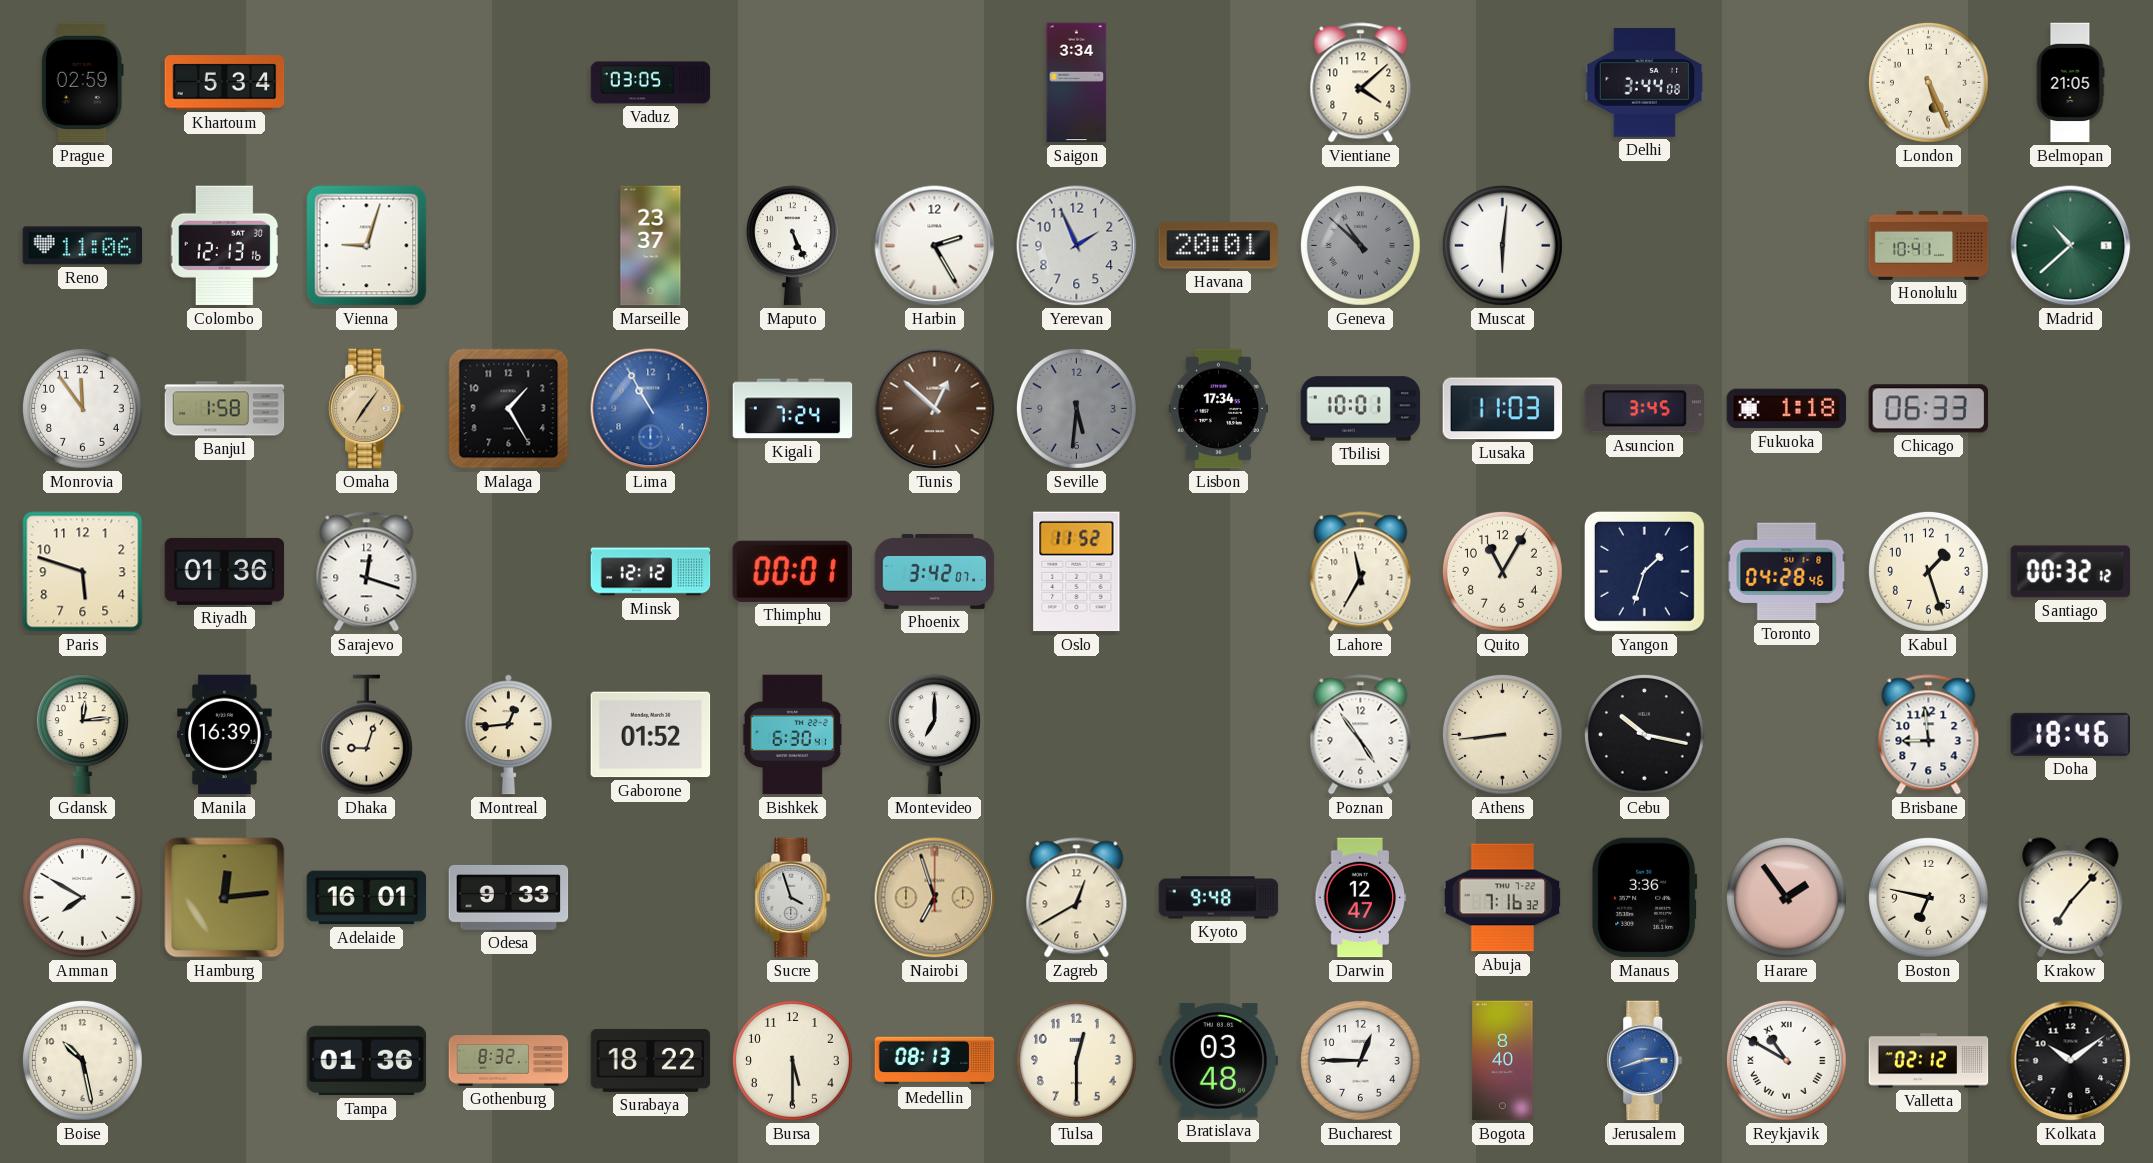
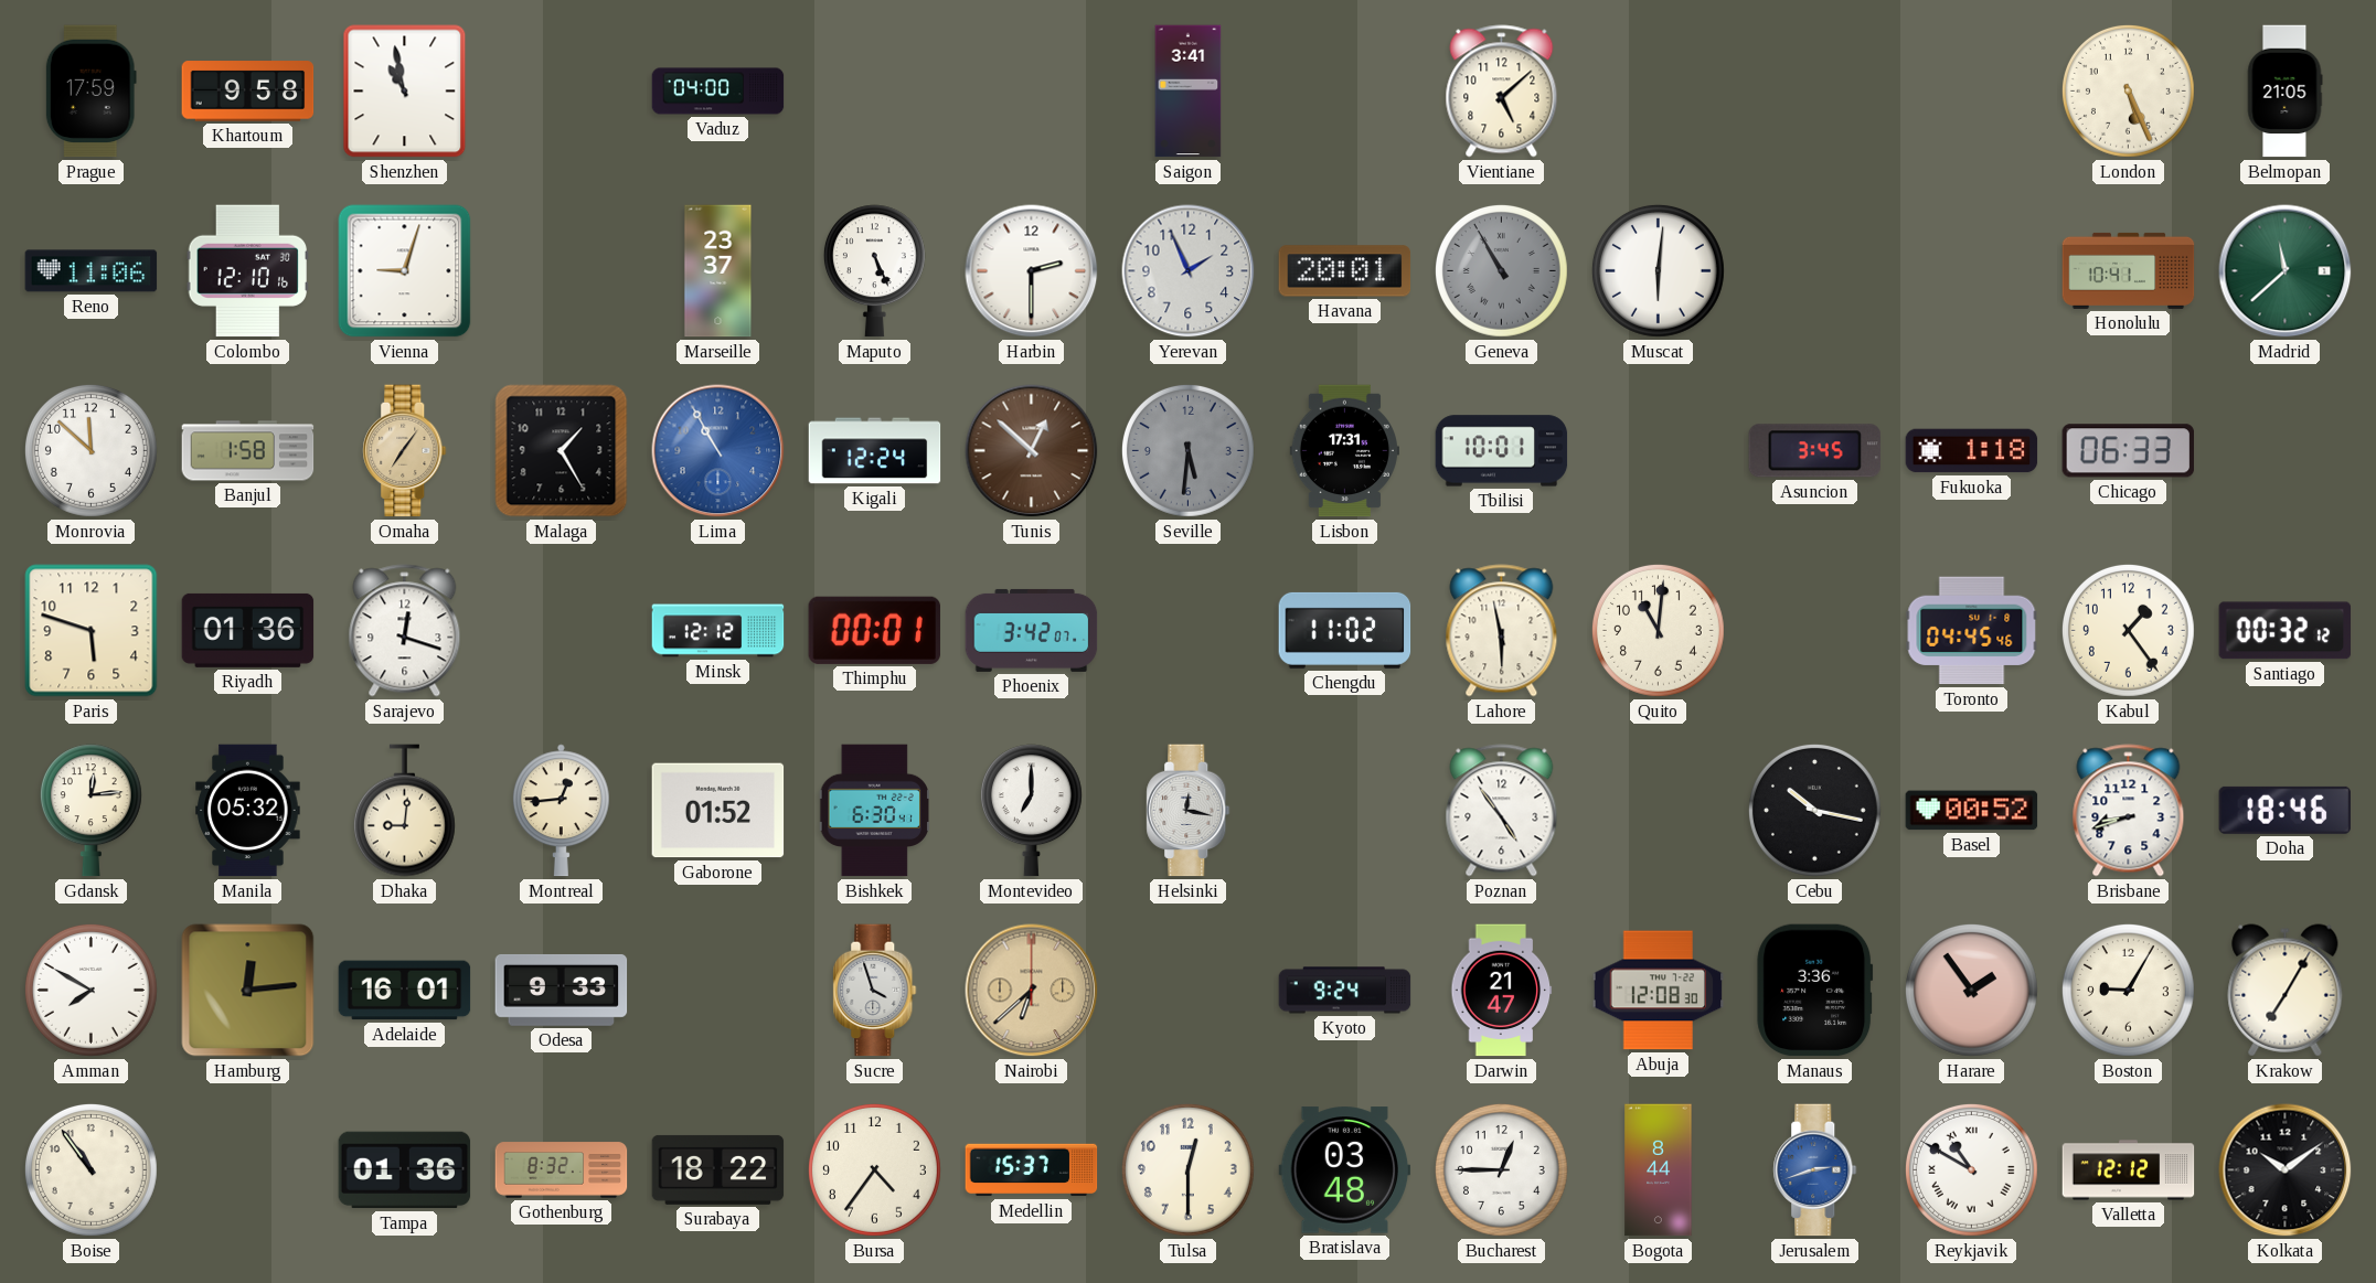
Prague: 02:59 -> 17:59
Khartoum: 5:34 -> 9:58
Shenzhen: none -> 10:58
Vaduz: 03:05 -> 04:00
Saigon: 3:34 -> 3:41
Vientiane: 4:08 -> 5:08
Delhi: 3:44 -> none
Colombo: 12:13 -> 12:10
Harbin: 2:25 -> 2:30
Geneva: 10:52 -> 10:55
Madrid: 10:38 -> 11:38
Monrovia: 11:54 -> 11:52
Kigali: 7:24 -> 12:24
Lisbon: 17:34 -> 17:31
Lusaka: 11:03 -> none
Oslo: 11:52 -> none
Chengdu: none -> 11:02
Lahore: 11:35 -> 5:58
Quito: 11:05 -> 11:01
Yangon: 1:33 -> none
Toronto: 04:28 -> 04:45
Kabul: 1:27 -> 1:24
Manila: 16:39 -> 05:32
Dhaka: 9:03 -> 9:01
Helsinki: none -> 12:17
Athens: 8:44 -> none
Basel: none -> 00:52
Brisbane: 8:59 -> 8:42
Nairobi: 6:57 -> 6:38
Zagreb: 12:40 -> none
Kyoto: 9:48 -> 9:24
Darwin: 12:47 -> 21:47
Abuja: 7:16 -> 12:08
Boston: 6:47 -> 9:05
Krakow: 7:07 -> 7:05
Boise: 10:28 -> 10:54
Bursa: 5:30 -> 4:36
Medellin: 08:13 -> 15:37
Bogota: 8:40 -> 8:44
Valletta: 02:12 -> 12:12
